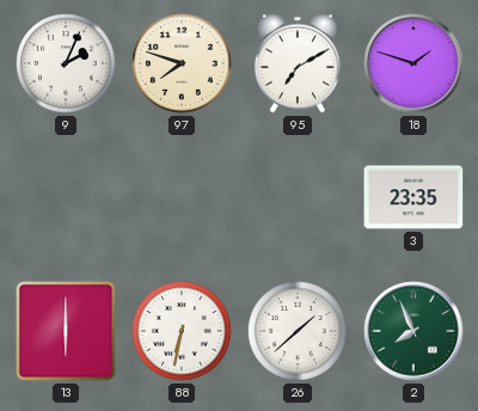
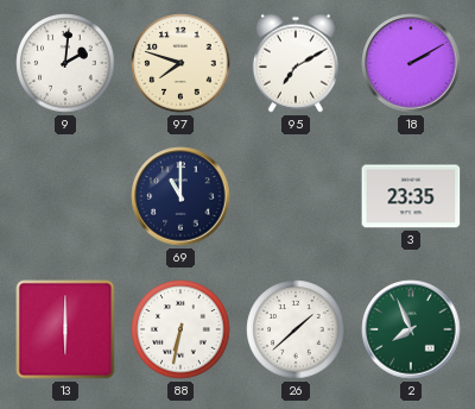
9: 2:04 -> 2:01
18: 1:48 -> 2:10
69: none -> 11:00
